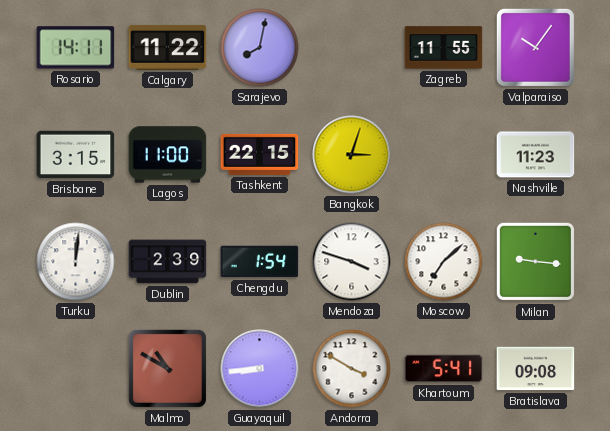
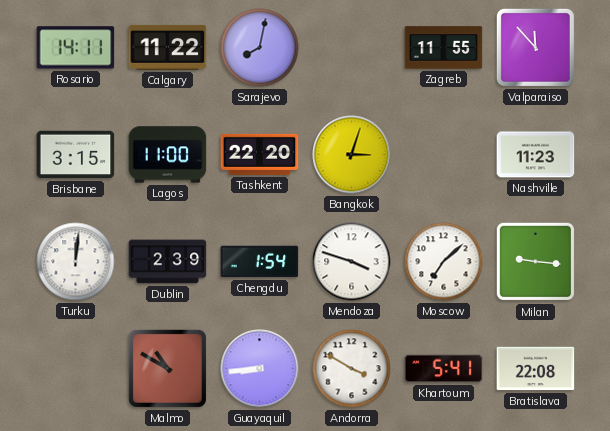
Valparaiso: 10:06 -> 11:53
Tashkent: 22:15 -> 22:20
Bratislava: 09:08 -> 22:08
